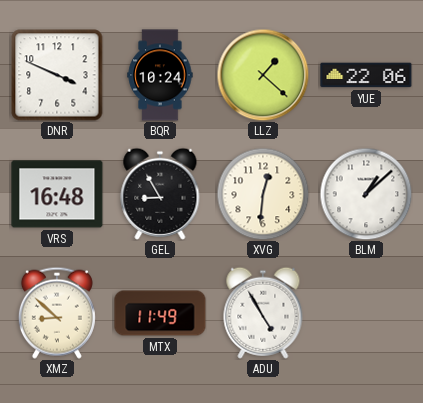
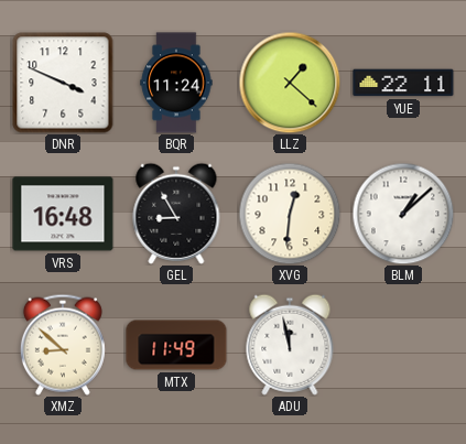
BQR: 10:24 -> 11:24
YUE: 22:06 -> 22:11
ADU: 4:55 -> 11:58
